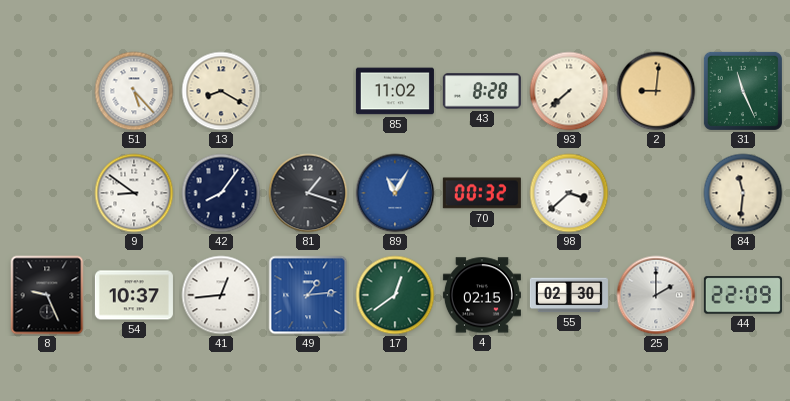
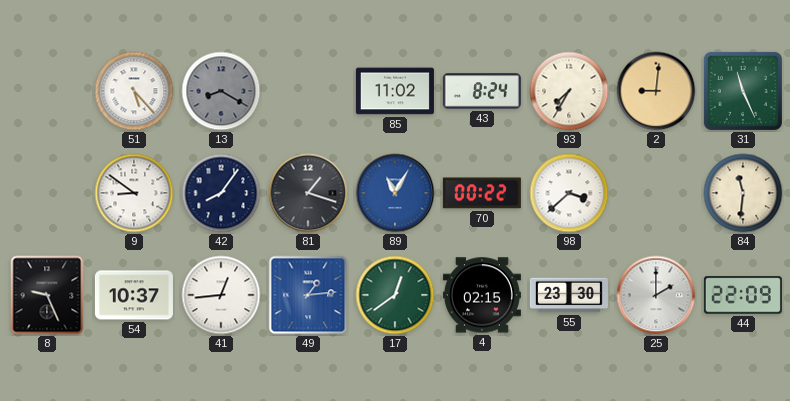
13 dial: cream -> grey
43: 8:28 -> 8:24
93: 7:38 -> 7:35
70: 00:32 -> 00:22
55: 02:30 -> 23:30
